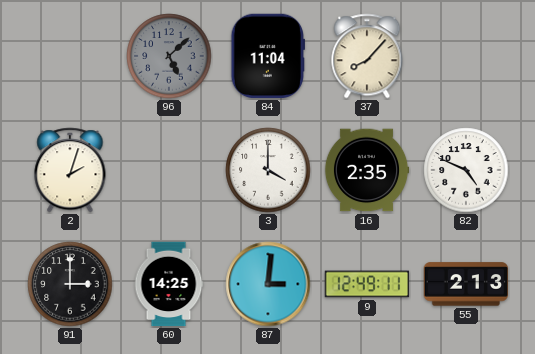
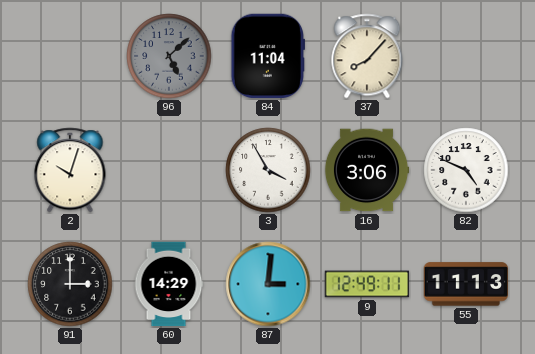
2: 2:03 -> 10:03
3: 4:00 -> 3:55
16: 2:35 -> 3:06
60: 14:25 -> 14:29
55: 2:13 -> 11:13
